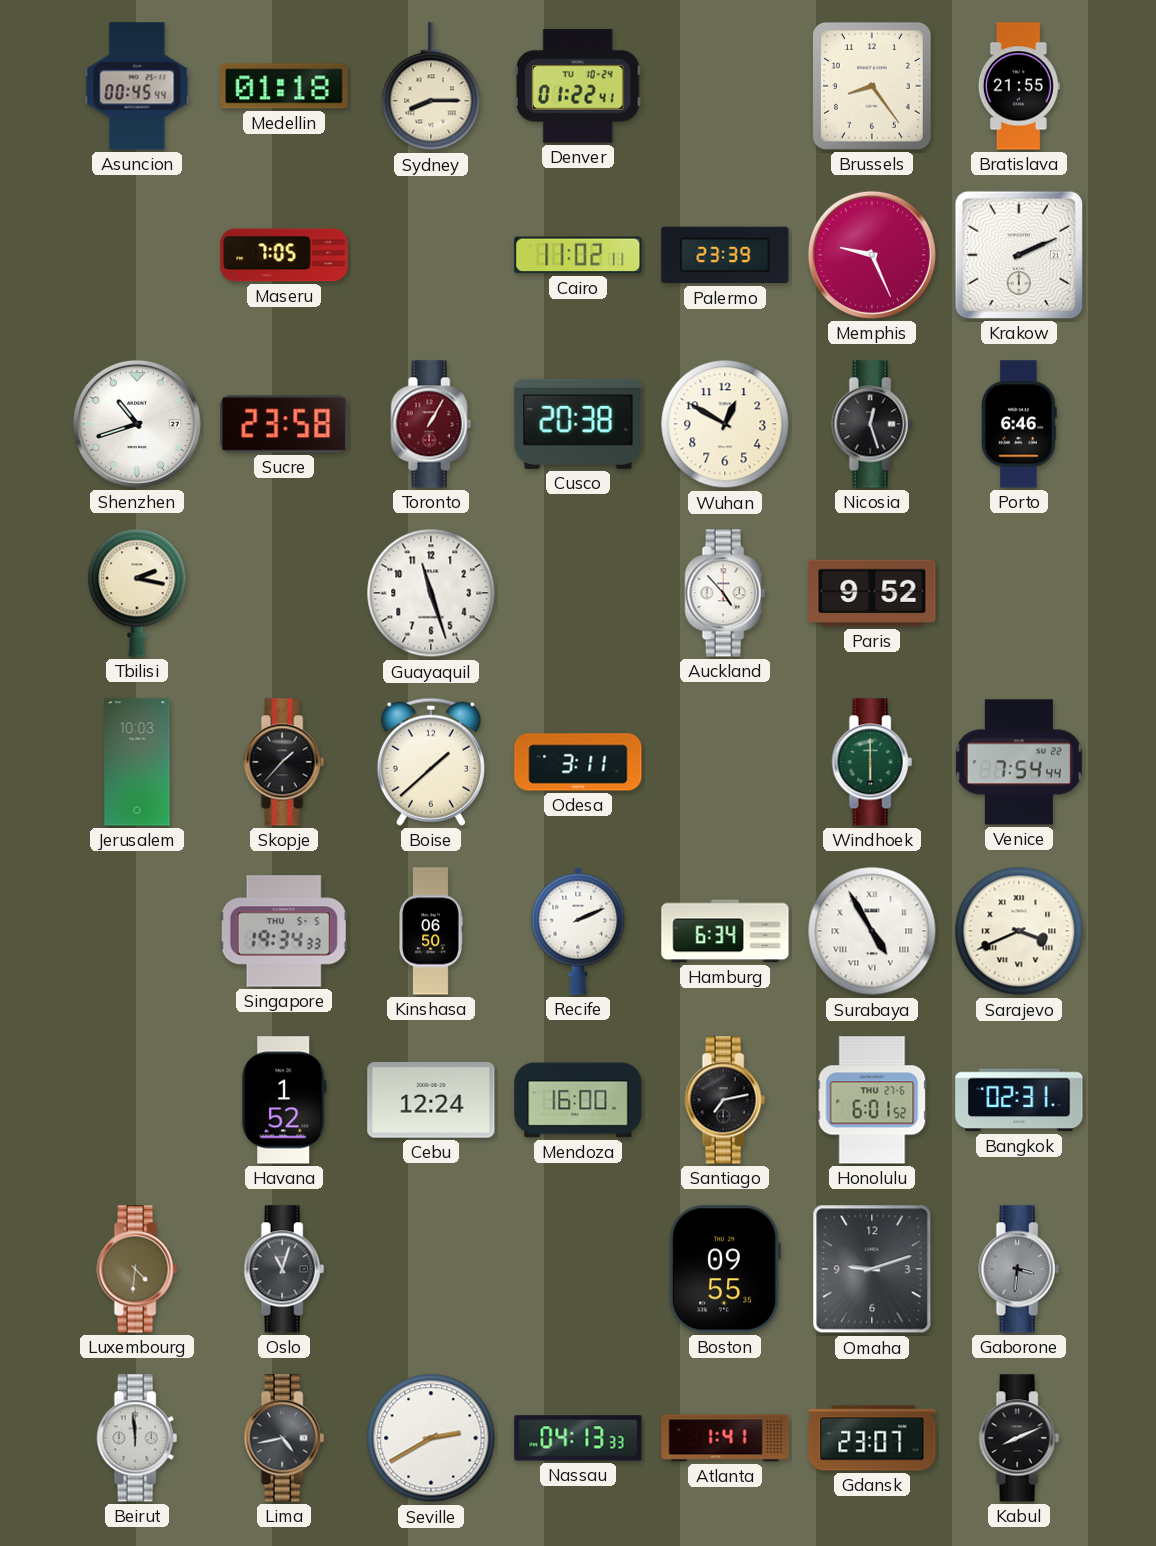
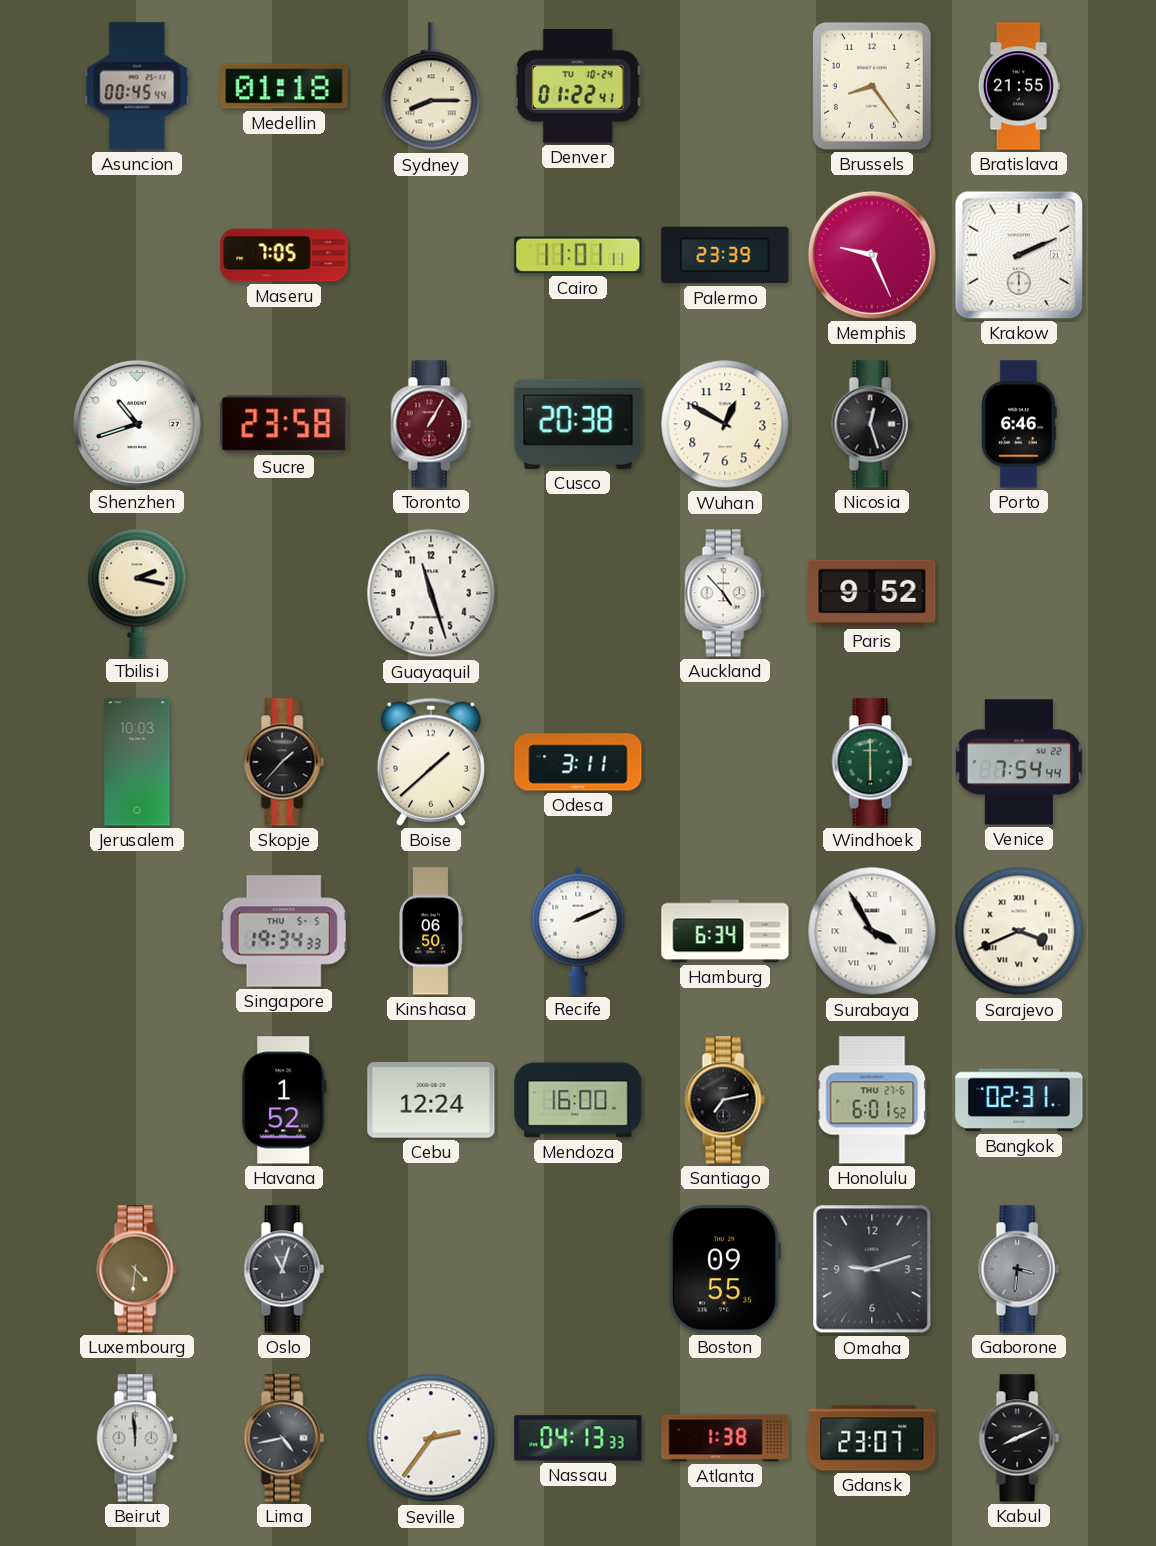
Cairo: 11:02 -> 11:01
Surabaya: 4:55 -> 3:55
Seville: 2:40 -> 2:36
Atlanta: 1:41 -> 1:38
